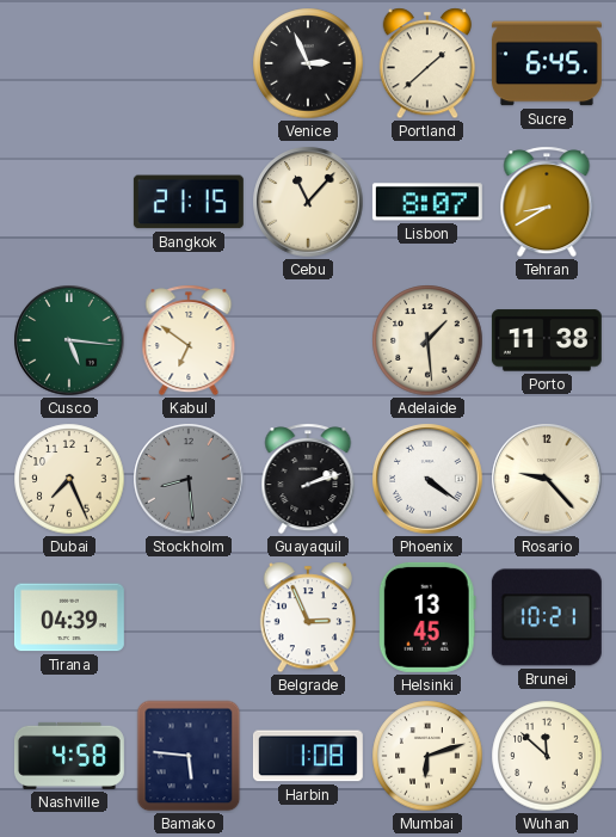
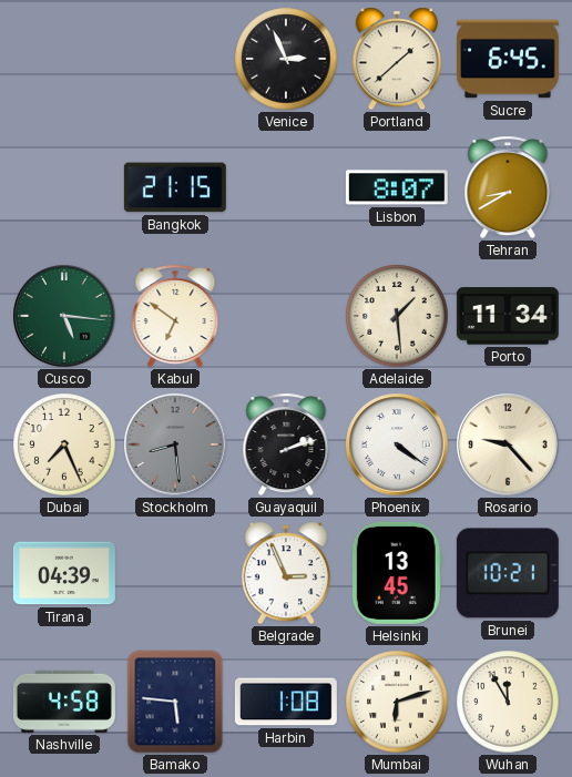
Cebu: 11:07 -> none
Porto: 11:38 -> 11:34
Wuhan: 11:52 -> 11:55
